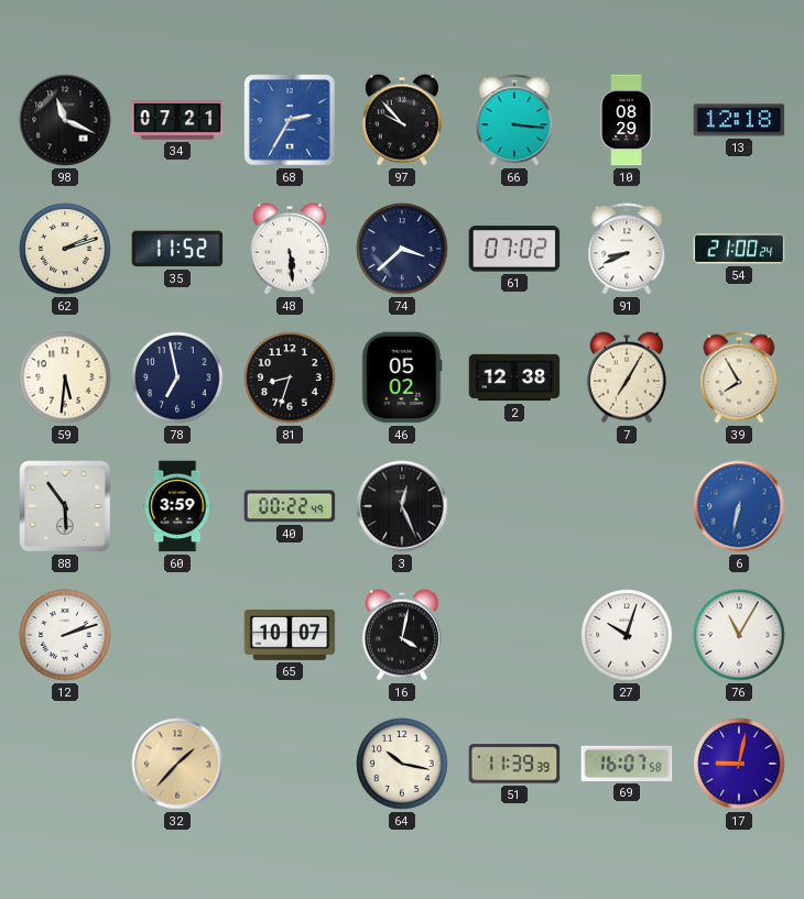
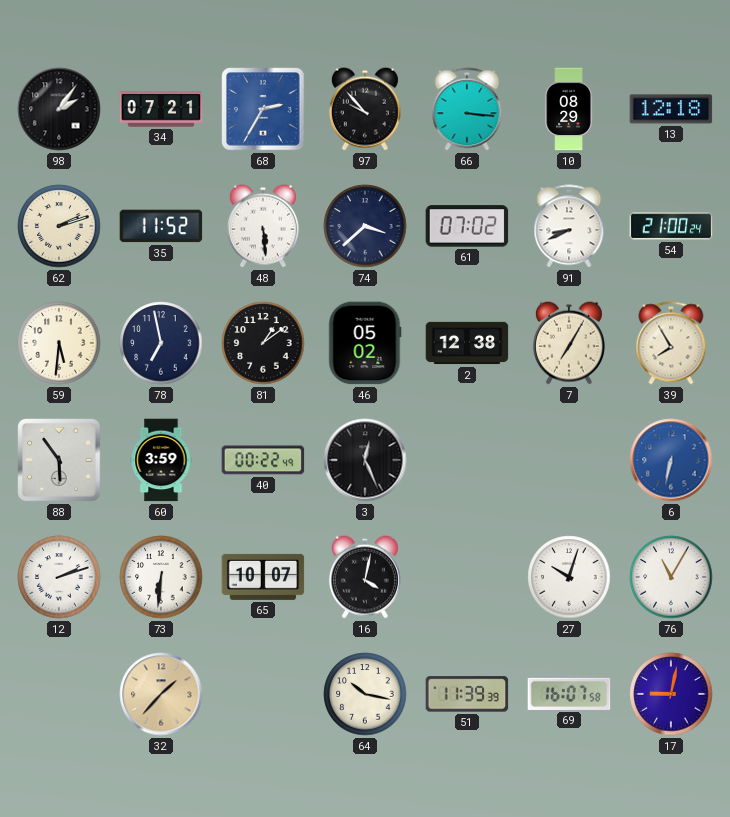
98: 11:19 -> 2:06
81: 8:33 -> 1:09
73: none -> 6:31
